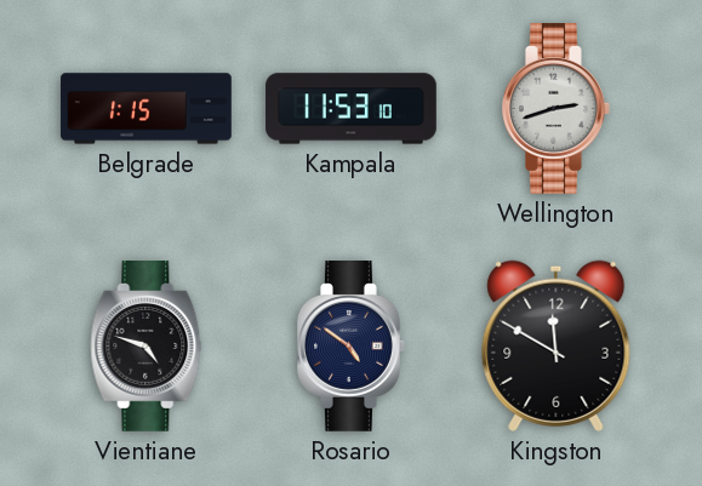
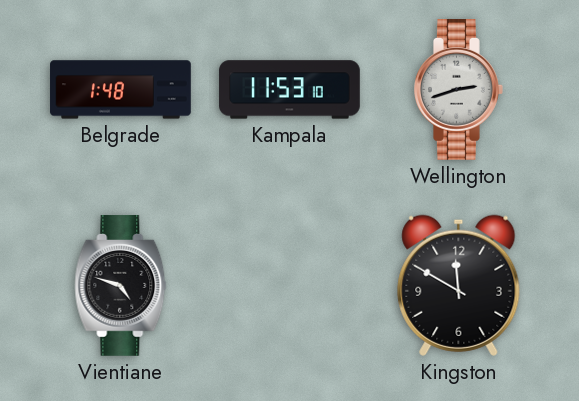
Belgrade: 1:15 -> 1:48
Rosario: 4:51 -> none
